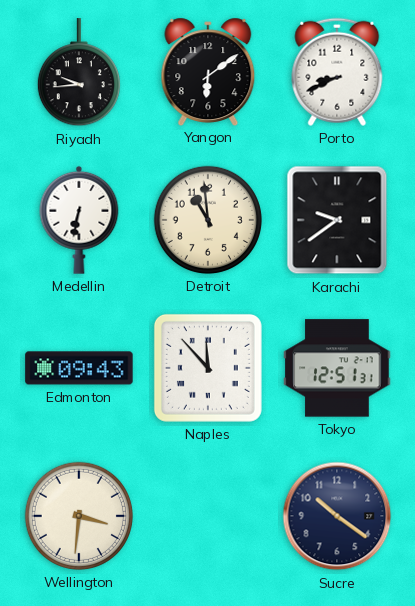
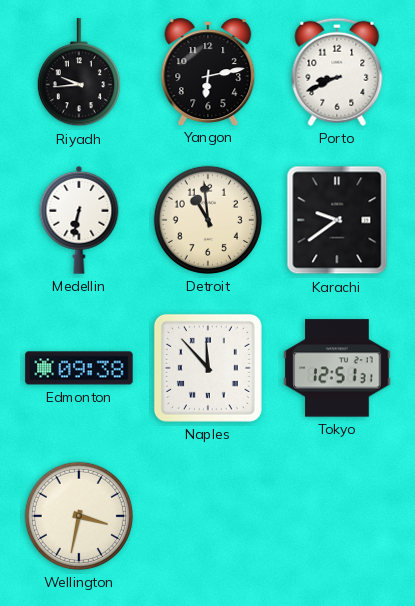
Yangon: 6:09 -> 6:13
Edmonton: 09:43 -> 09:38
Wellington: 3:31 -> 3:32
Sucre: 10:21 -> none
